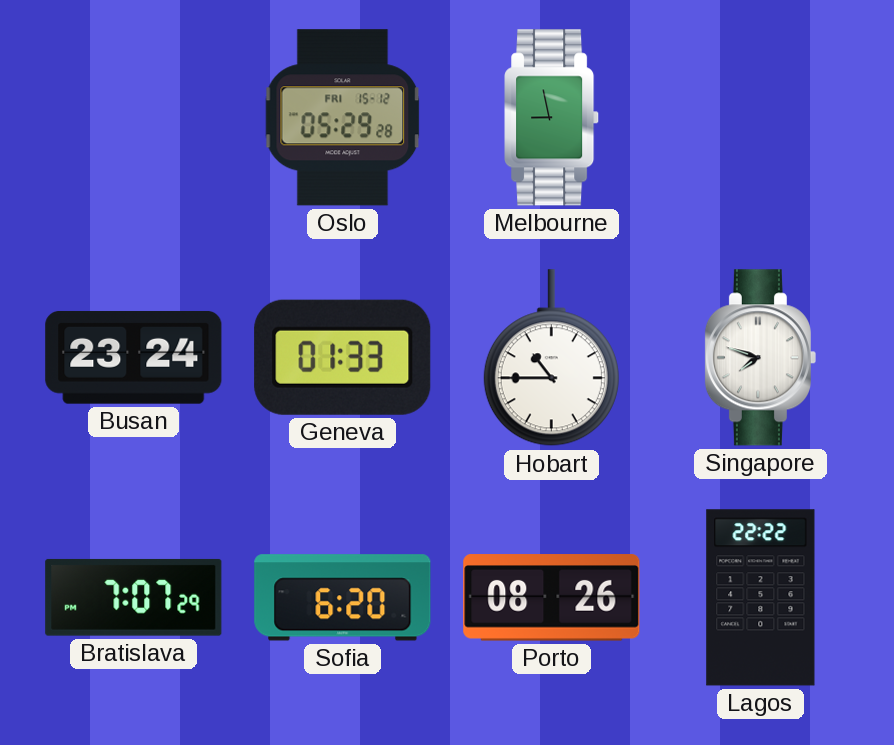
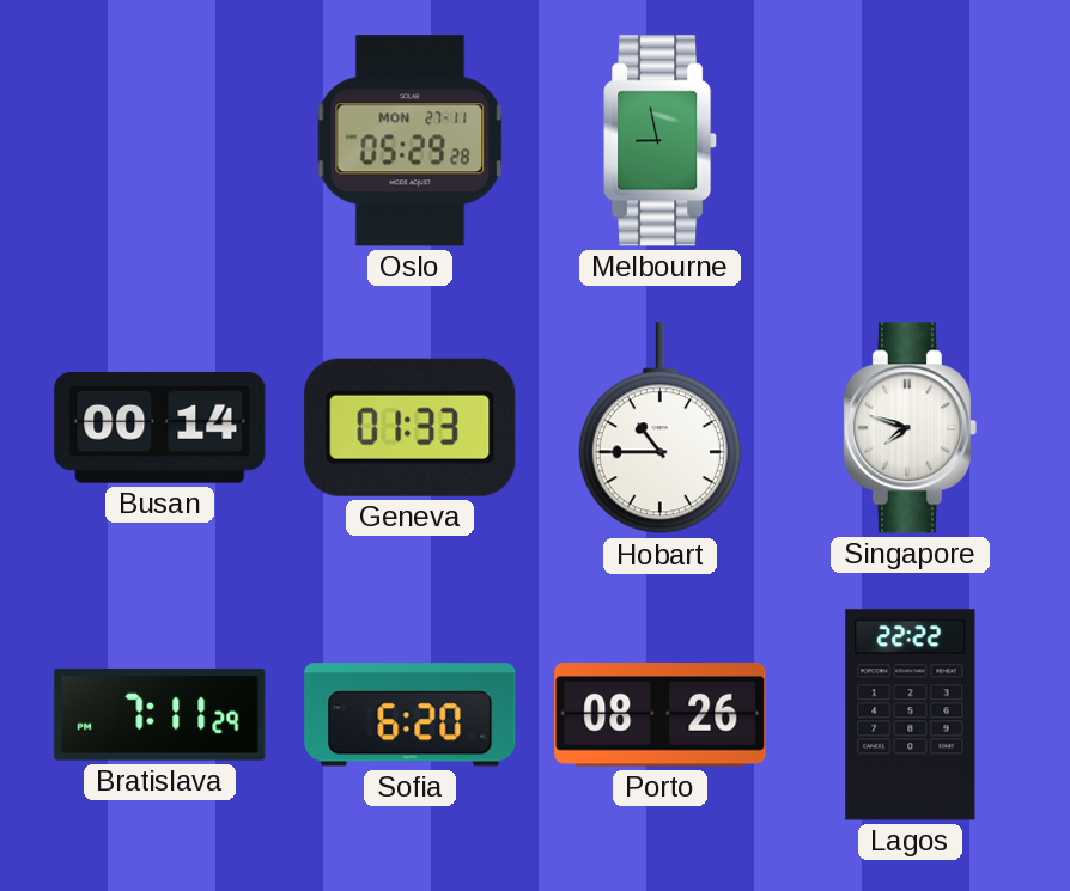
Oslo date: FRI 15-12 -> MON 27-11
Busan: 23:24 -> 00:14
Bratislava: 7:07 -> 7:11
